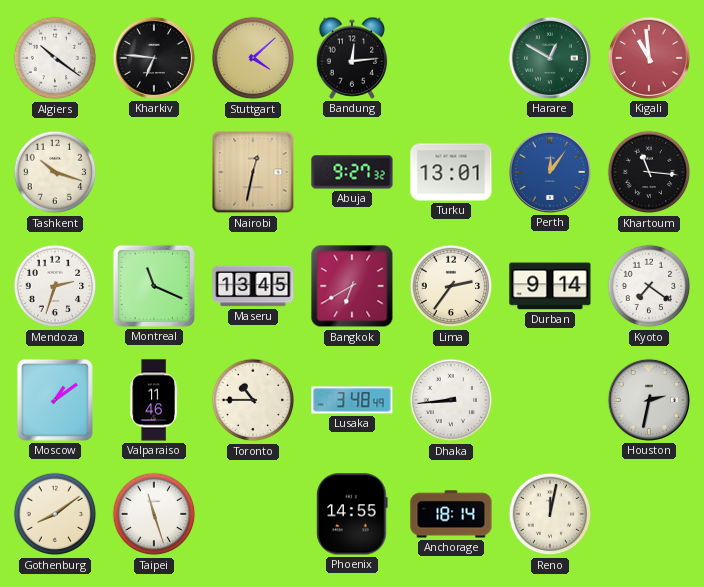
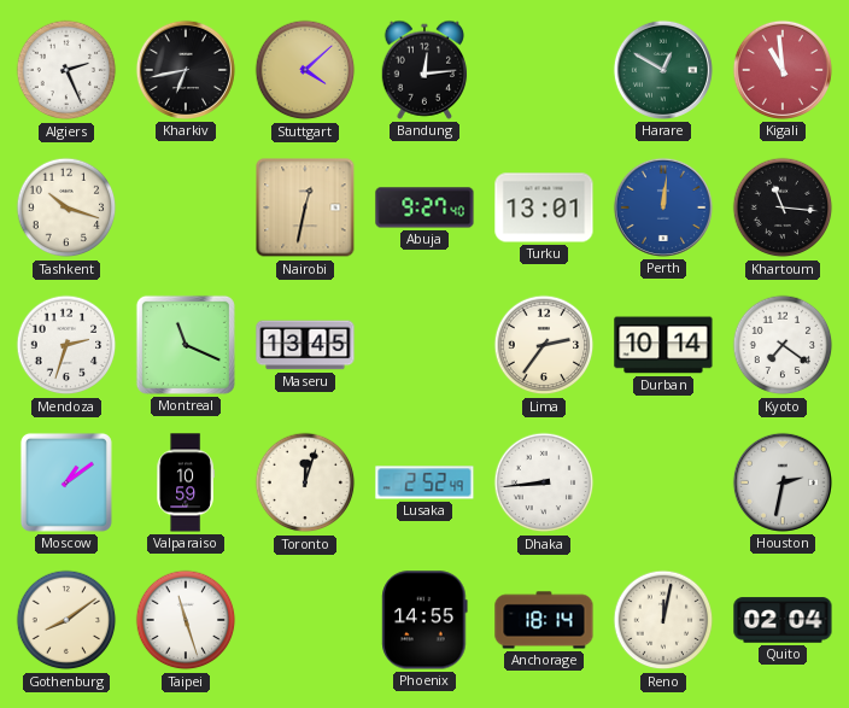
Algiers: 10:21 -> 2:26
Kharkiv: 6:46 -> 6:43
Abuja: 9:27:32 -> 9:27:40
Perth: 12:06 -> 12:01
Bangkok: 6:40 -> none
Durban: 9:14 -> 10:14
Valparaiso: 11:46 -> 10:59
Toronto: 10:45 -> 12:03
Lusaka: 3:48 -> 2:52
Quito: none -> 02:04
